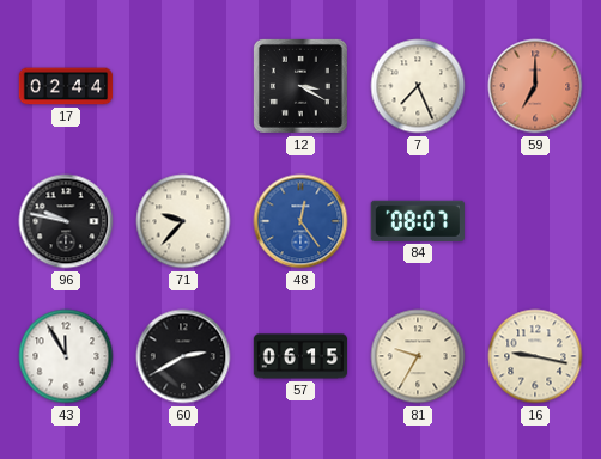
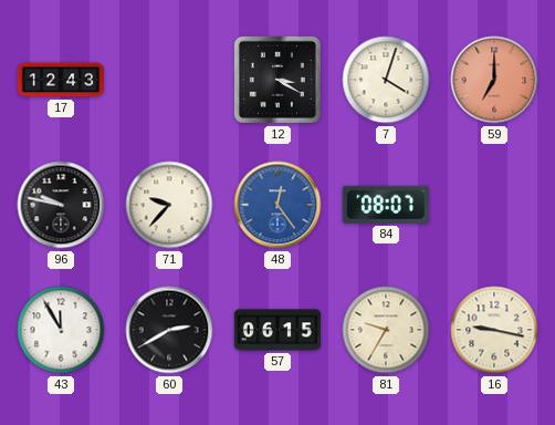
17: 02:44 -> 12:43
7: 7:26 -> 4:03
